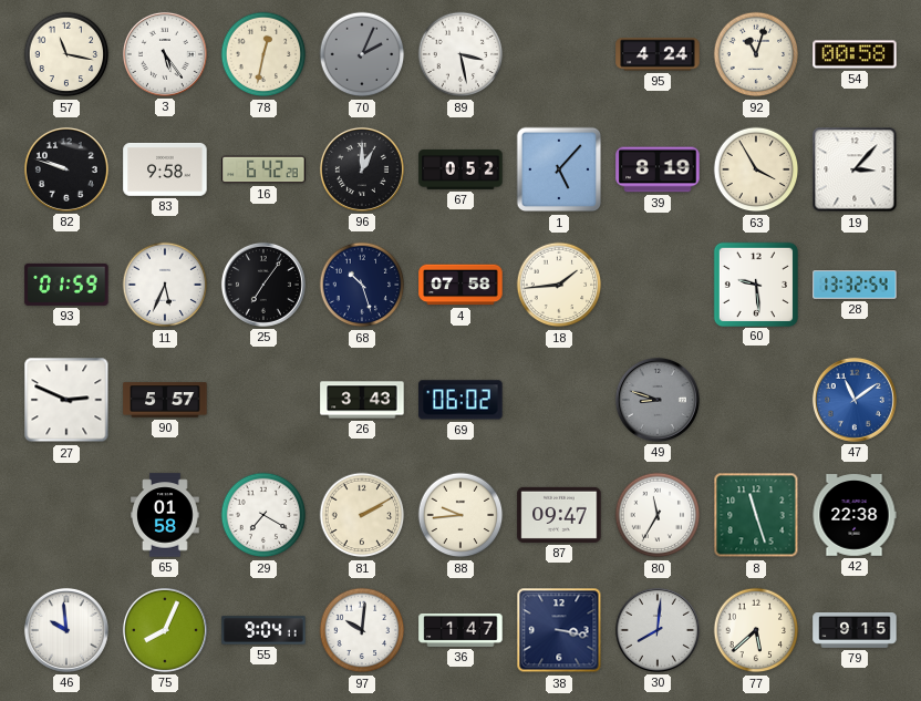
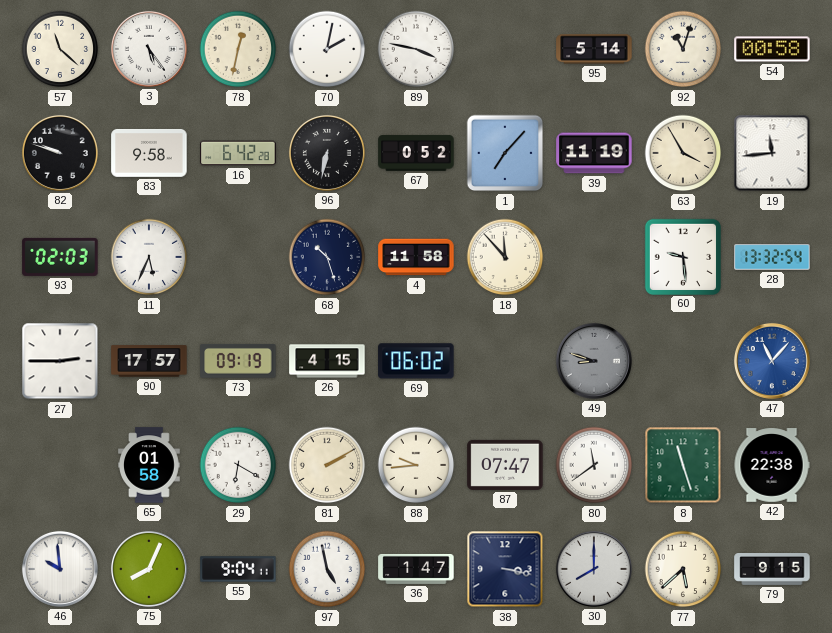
57: 11:17 -> 11:22
70: 2:04 -> 2:02
70 dial: grey -> white
89: 3:28 -> 3:47
95: 4:24 -> 5:14
96: 1:00 -> 6:32
1: 5:07 -> 7:07
39: 8:19 -> 11:19
19: 3:07 -> 11:44
93: 01:59 -> 02:03
25: 7:06 -> none
4: 07:58 -> 11:58
18: 1:44 -> 11:53
27: 2:49 -> 2:45
90: 5:57 -> 17:57
73: none -> 09:19
26: 3:43 -> 4:15
47: 11:09 -> 11:07
29: 7:20 -> 6:20
87: 09:47 -> 07:47
80: 11:35 -> 11:39
97: 10:01 -> 4:58
30: 8:01 -> 8:00
